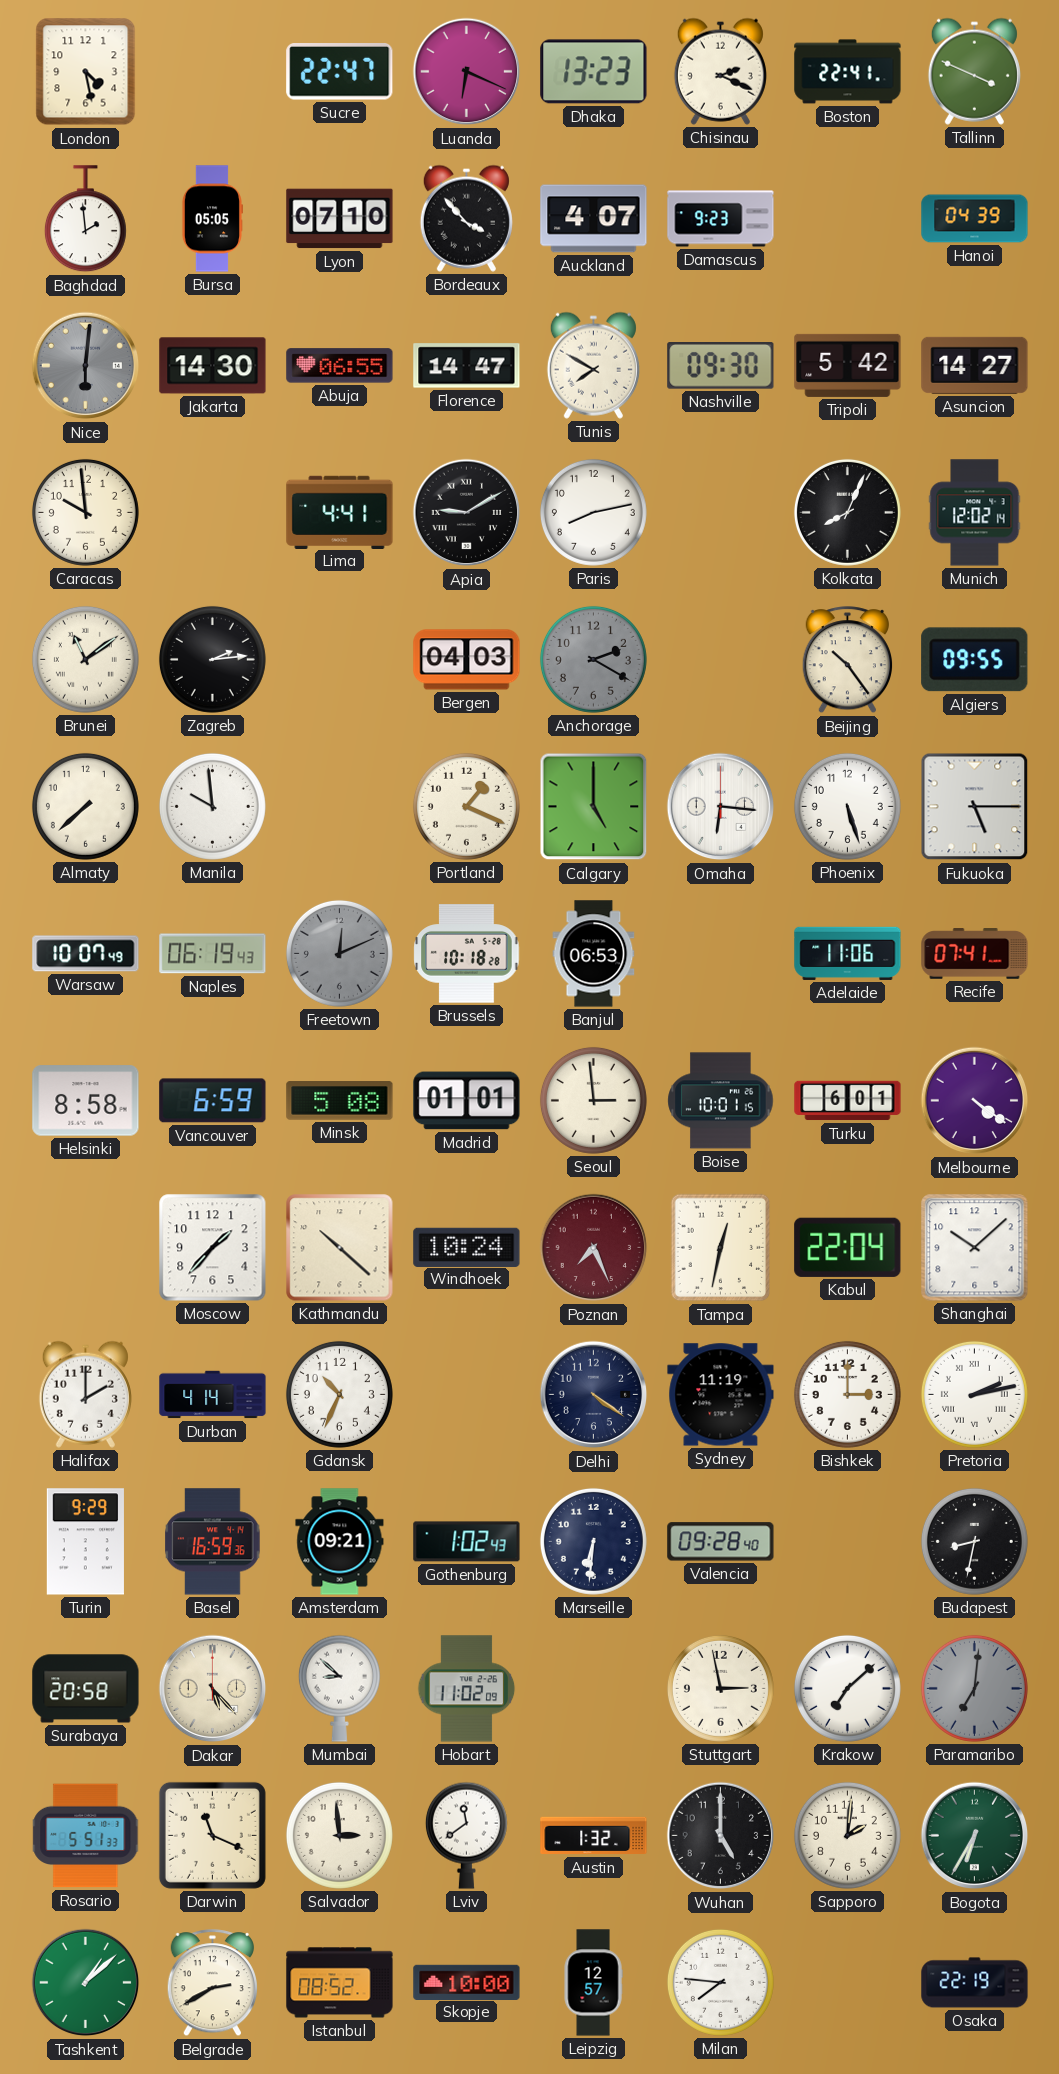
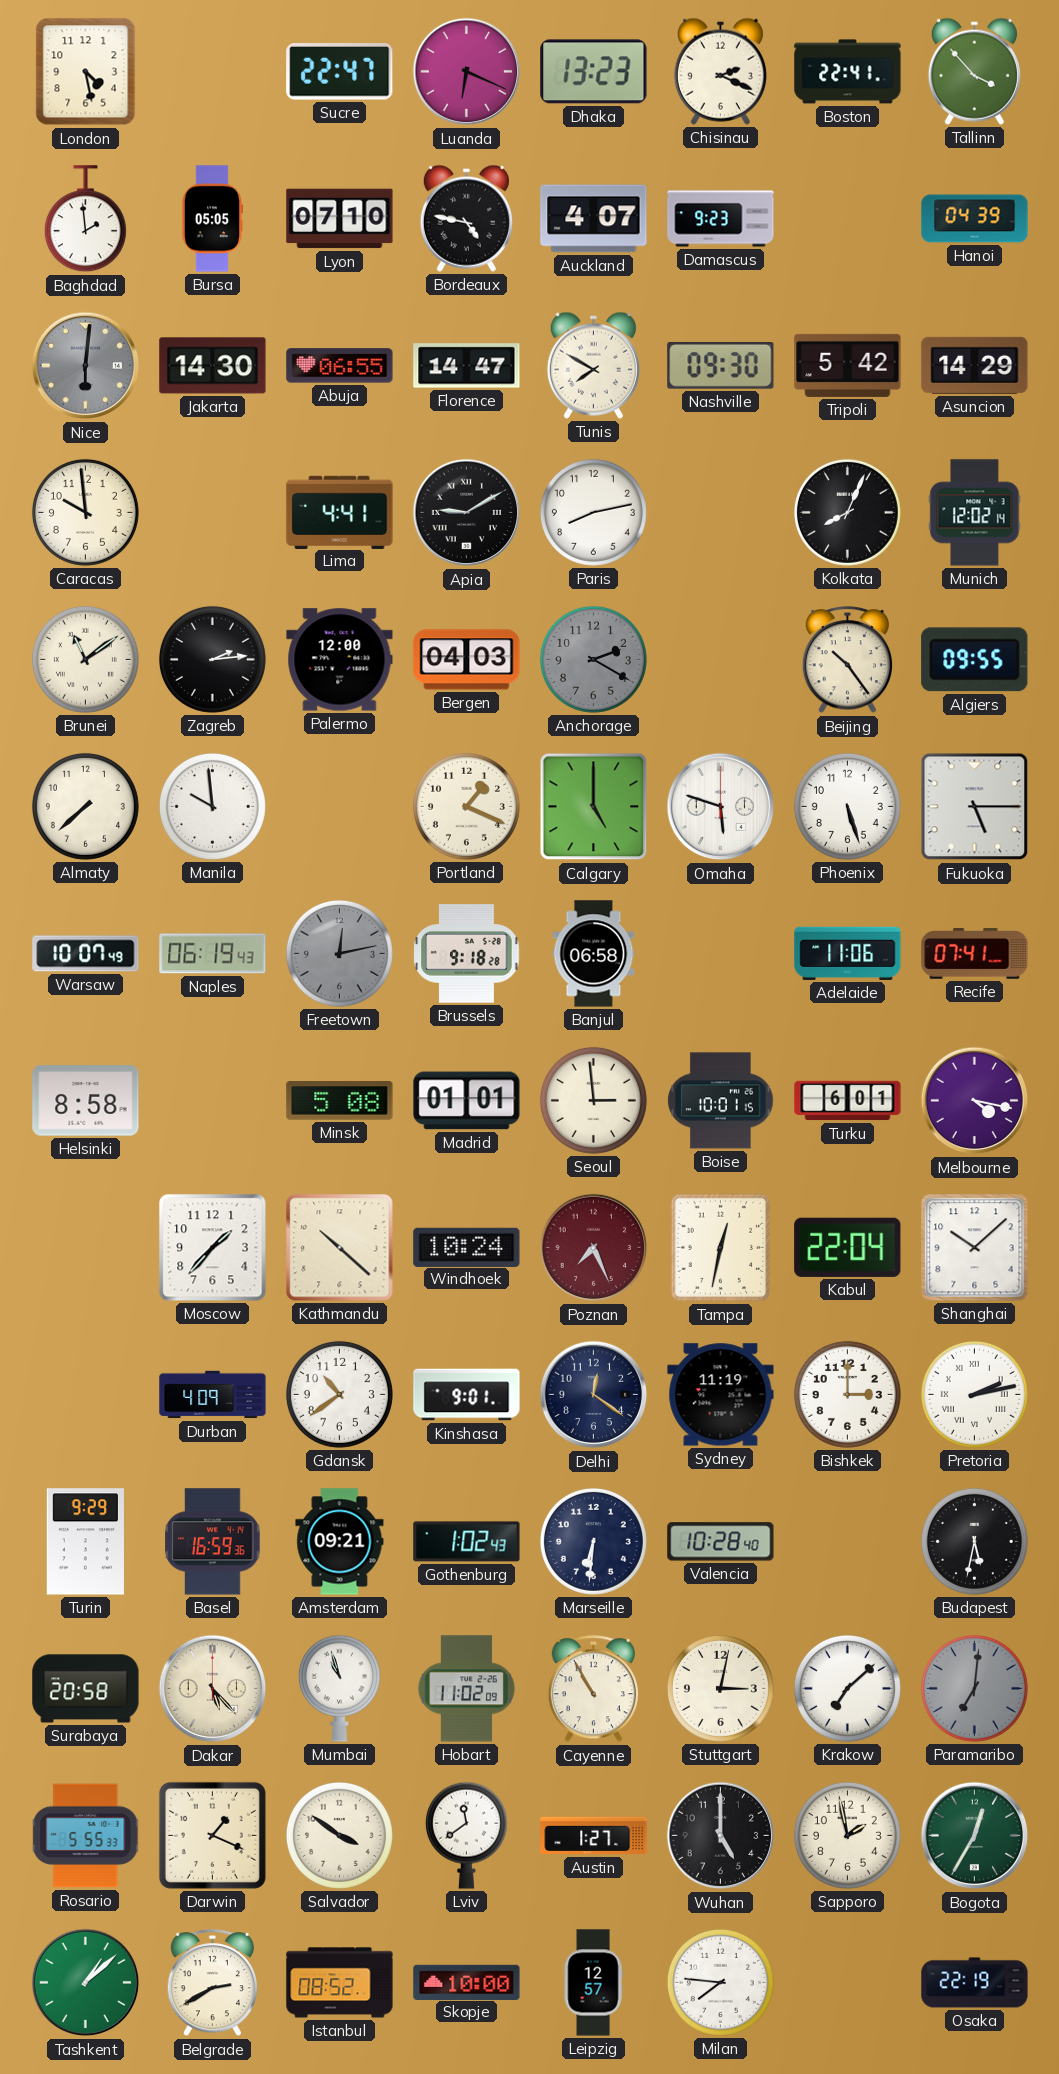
Tallinn: 3:49 -> 3:53
Bordeaux: 3:53 -> 4:47
Asuncion: 14:27 -> 14:29
Palermo: none -> 12:00
Omaha: 6:16 -> 5:48
Freetown: 12:11 -> 12:13
Brussels: 10:18 -> 9:18
Banjul: 06:53 -> 06:58
Vancouver: 6:59 -> none
Melbourne: 4:21 -> 4:17
Halifax: 2:00 -> none
Durban: 4:14 -> 4:09
Gdansk: 10:34 -> 10:39
Kinshasa: none -> 9:01
Delhi: 4:21 -> 12:21
Valencia: 09:28 -> 10:28
Budapest: 8:32 -> 5:32
Mumbai: 8:52 -> 10:57
Cayenne: none -> 10:55
Stuttgart: 2:58 -> 3:02
Rosario: 5:51 -> 5:55
Darwin: 11:19 -> 1:19
Salvador: 2:59 -> 3:51
Austin: 1:32 -> 1:27
Sapporo: 2:01 -> 1:58
Bogota: 6:35 -> 12:35
